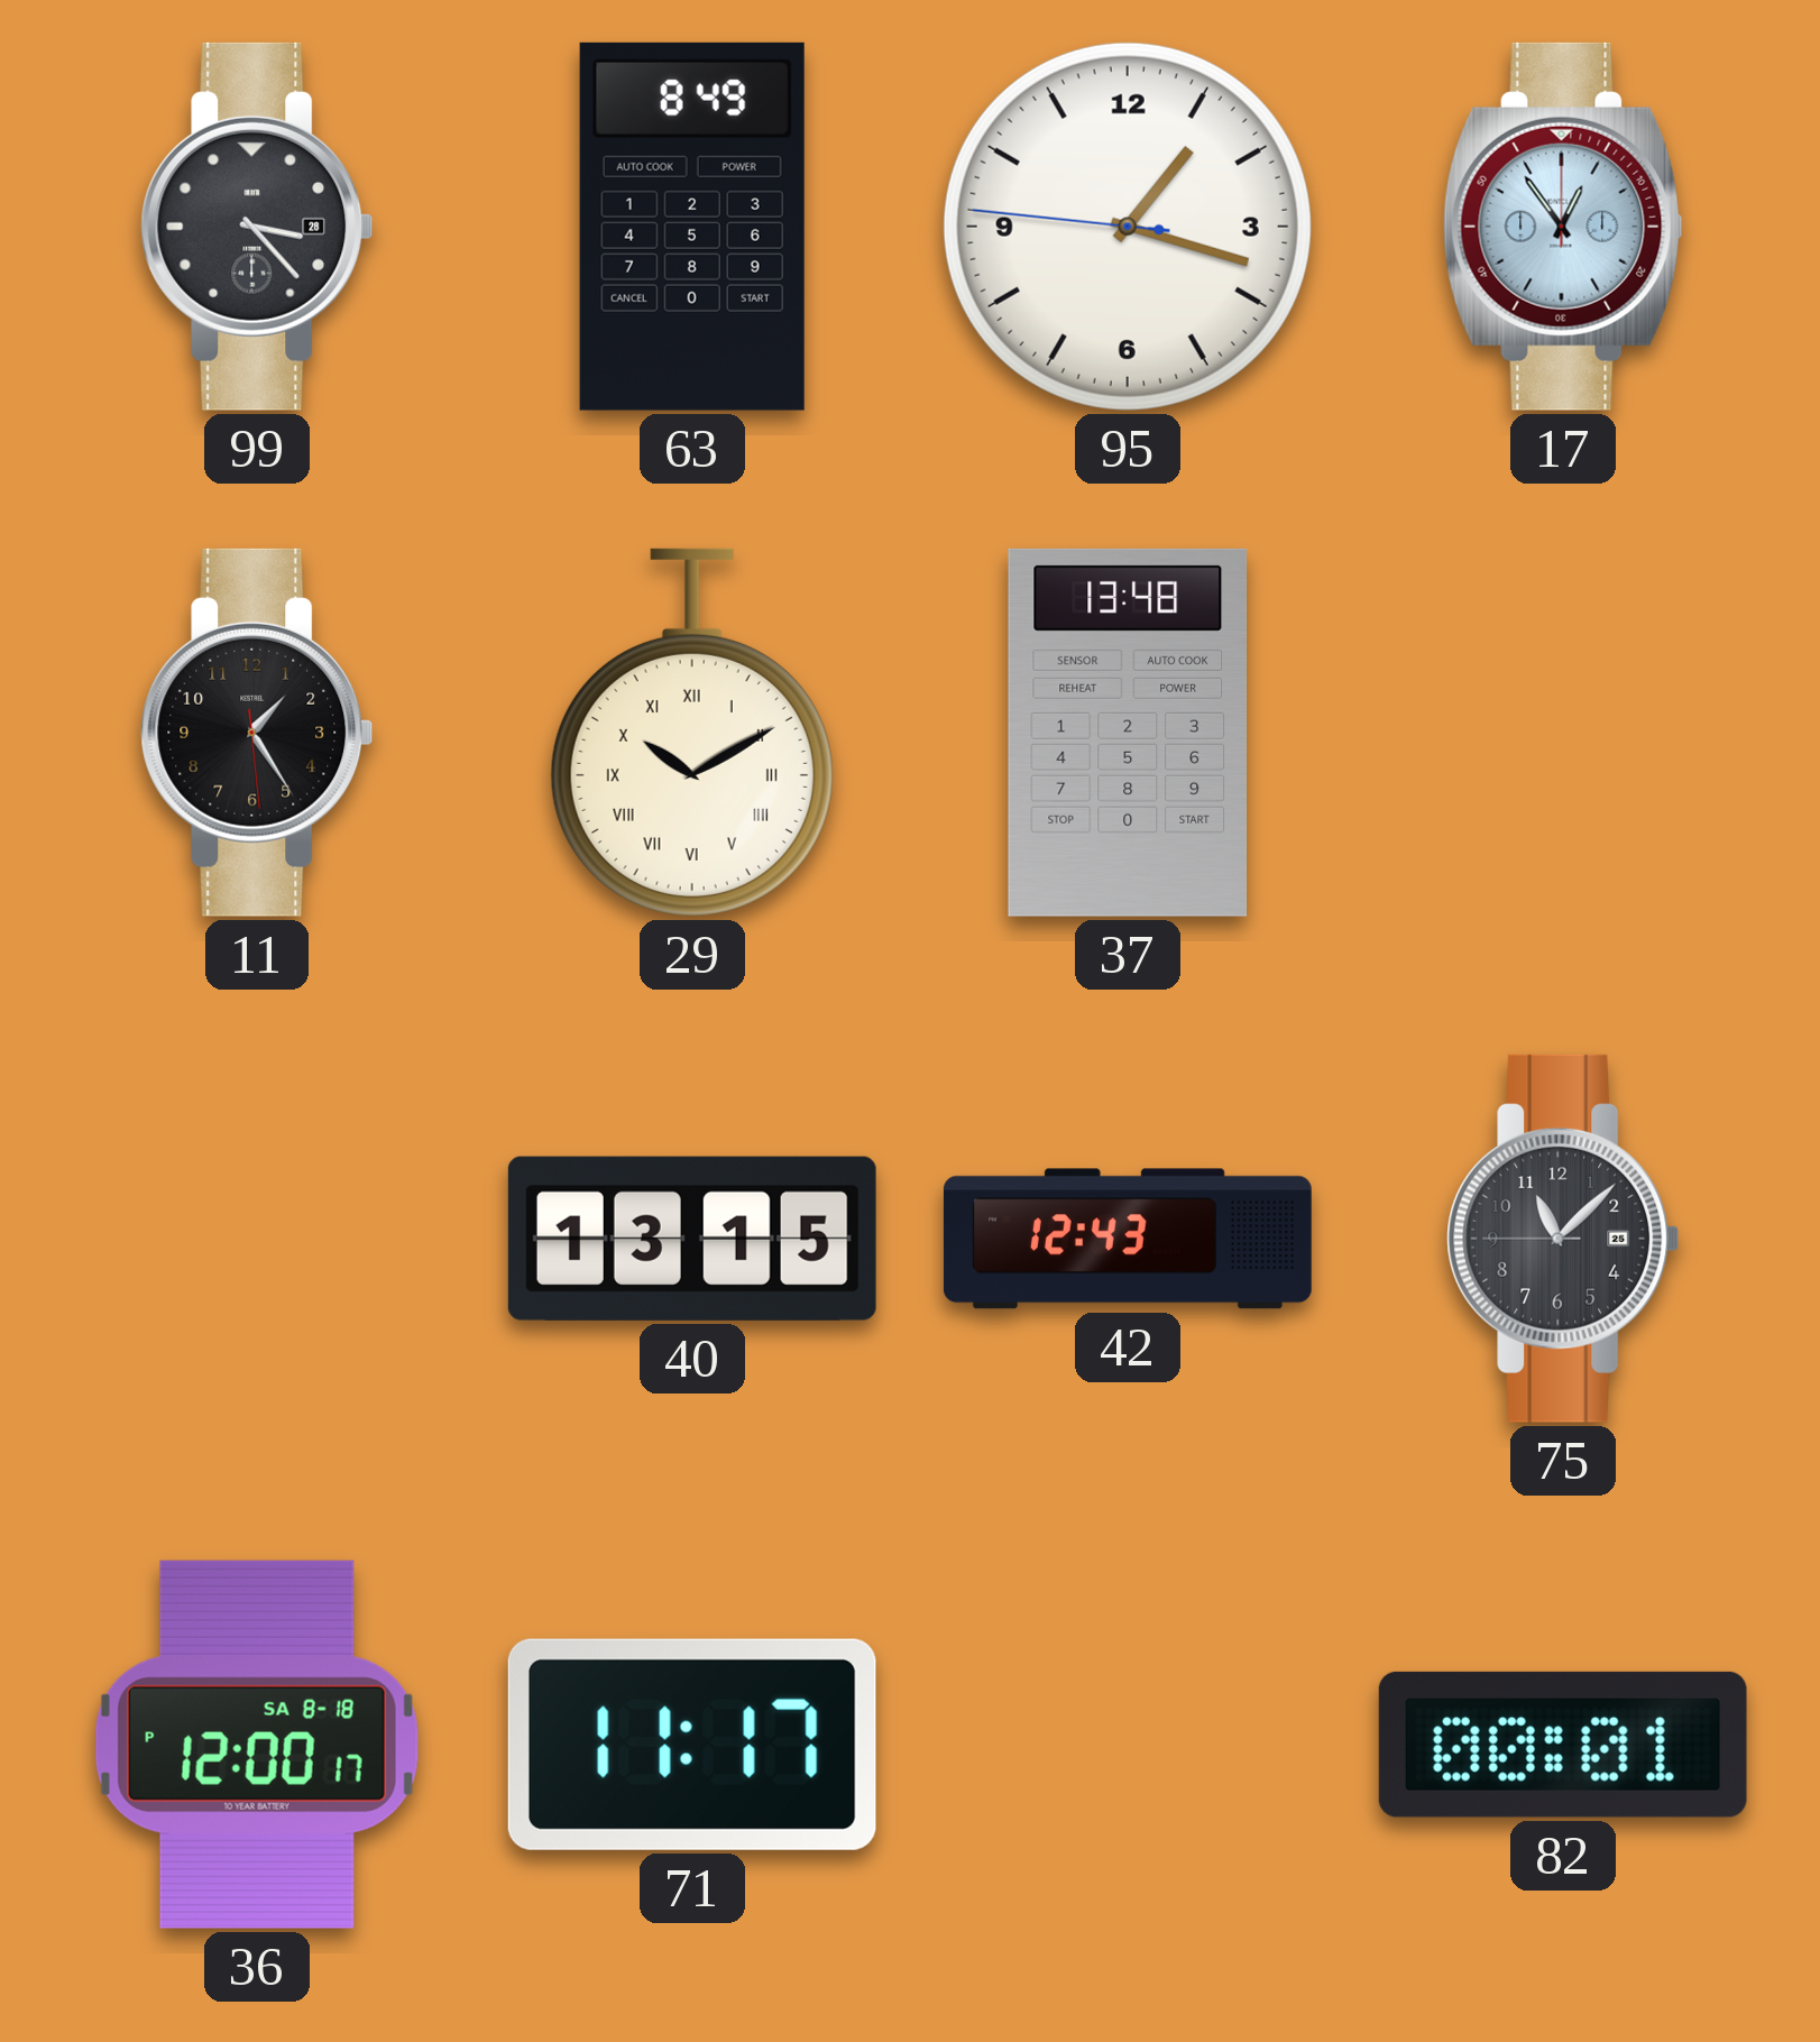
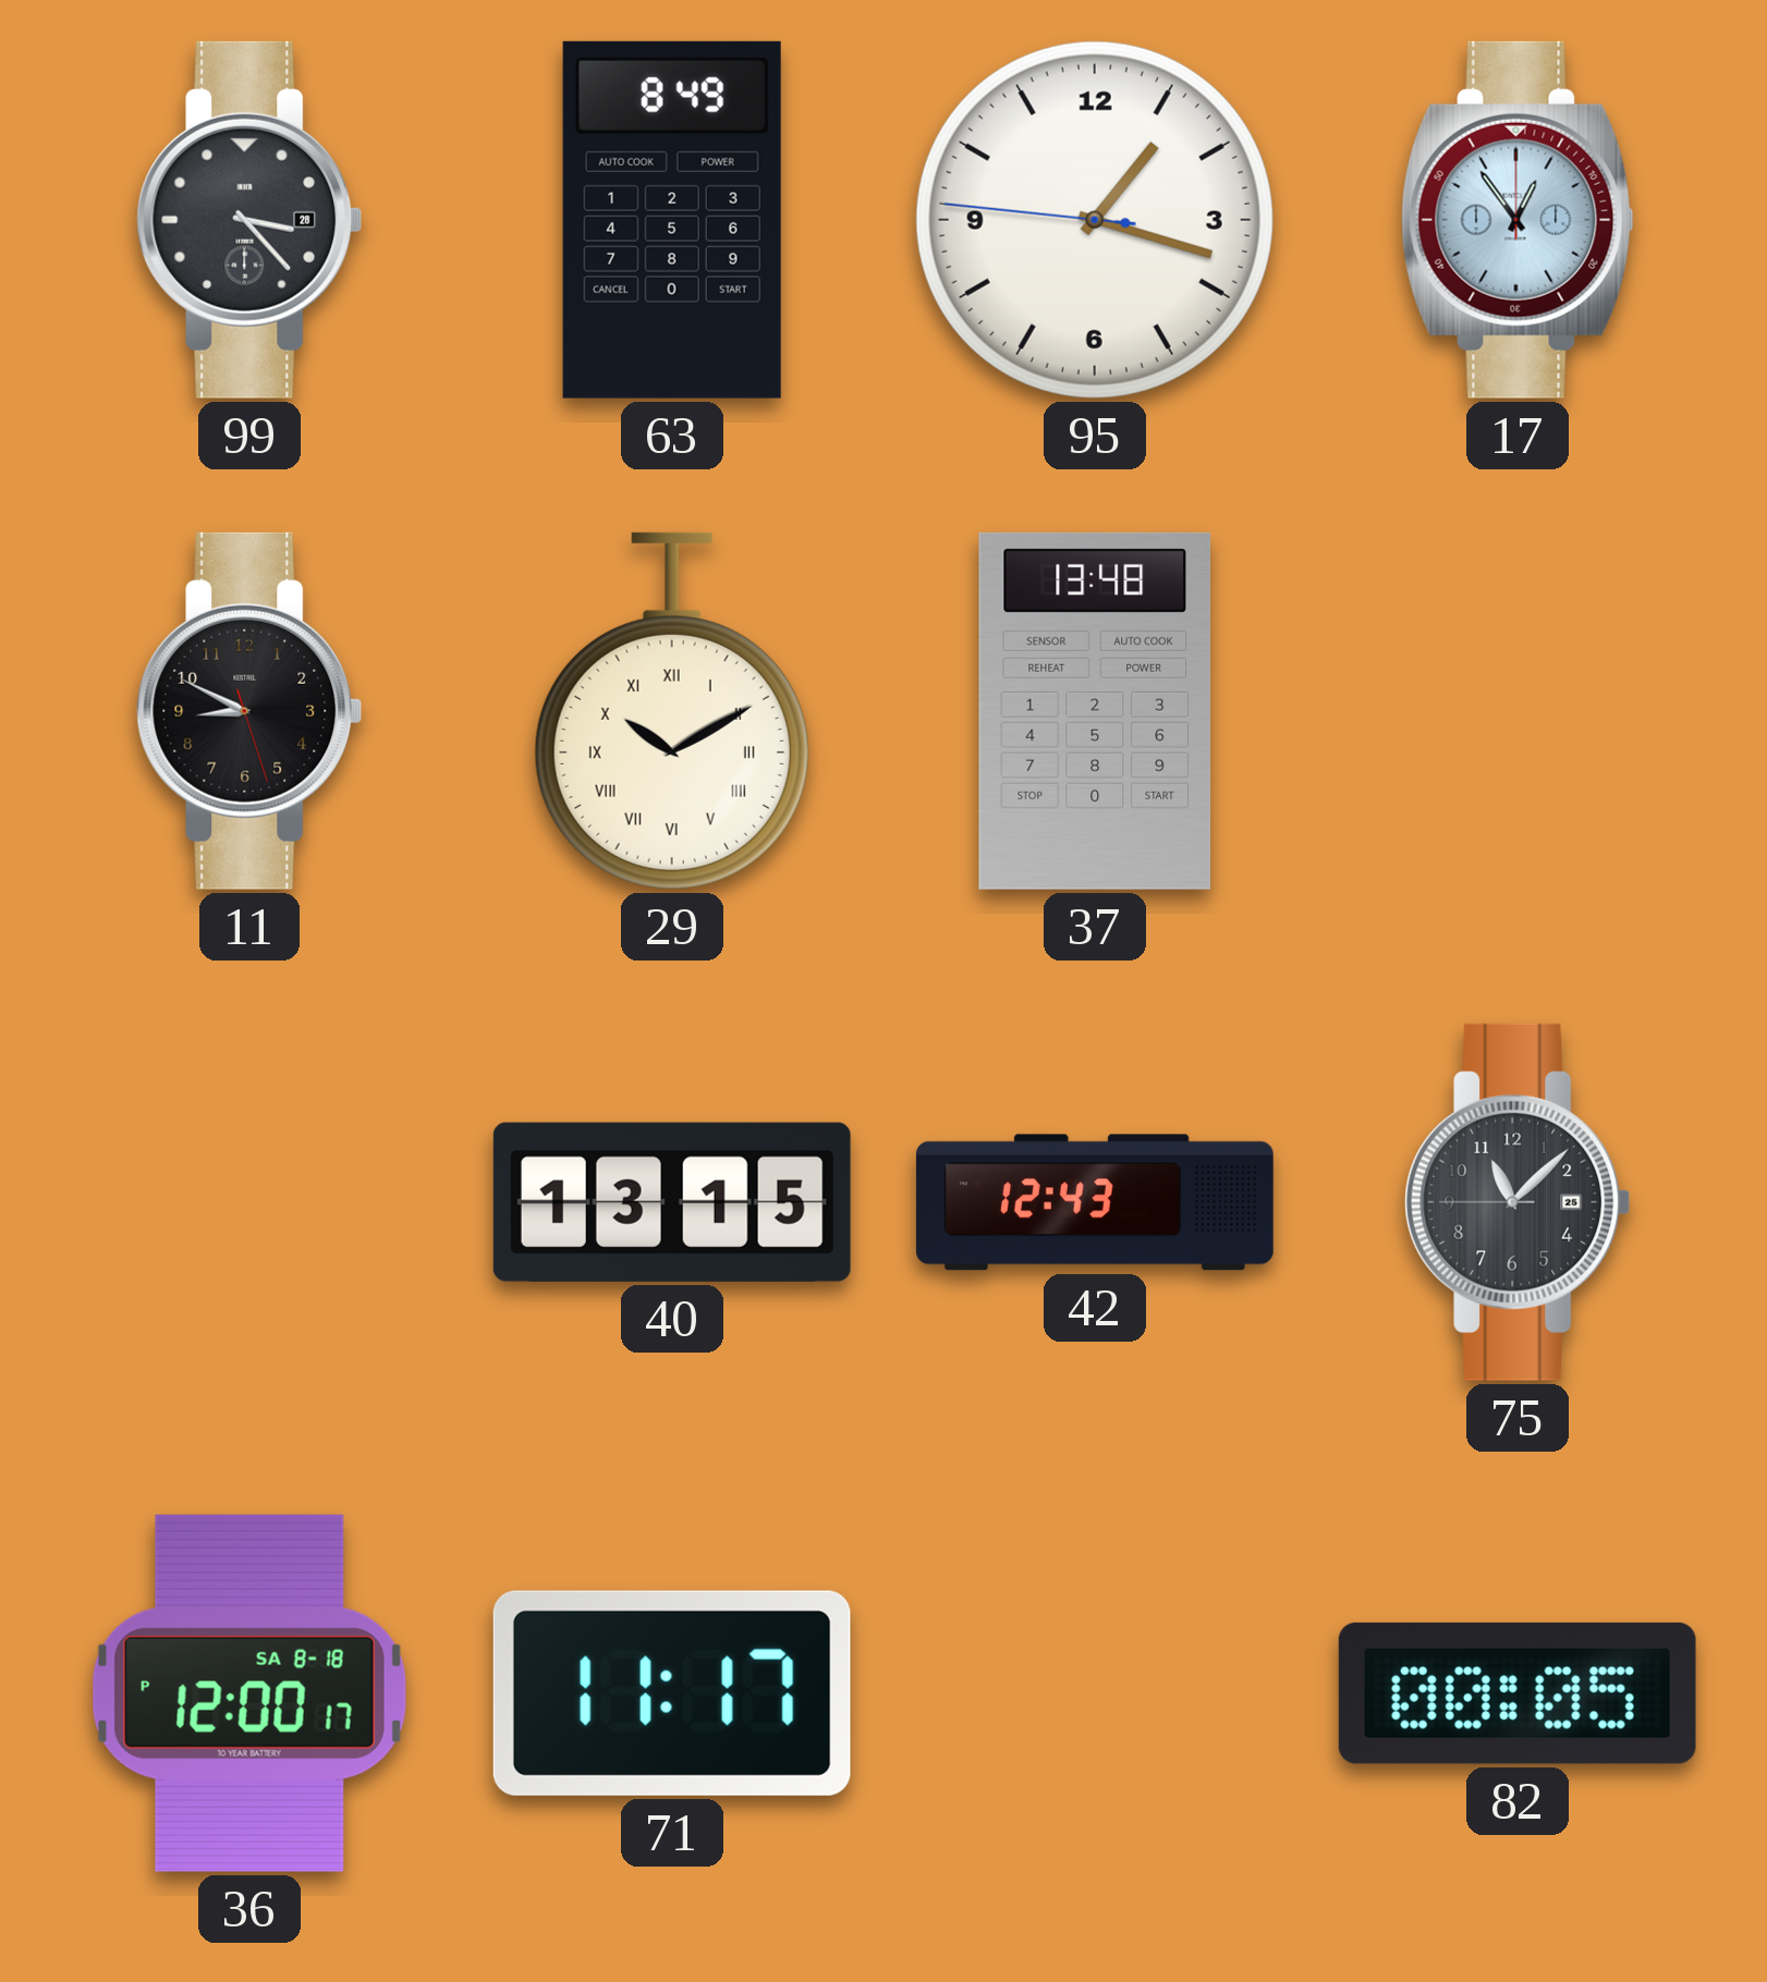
11: 1:24 -> 8:49
82: 00:01 -> 00:05
